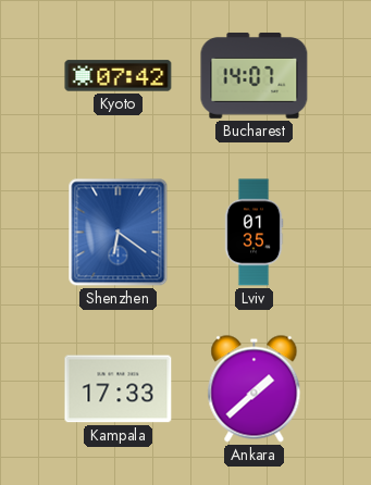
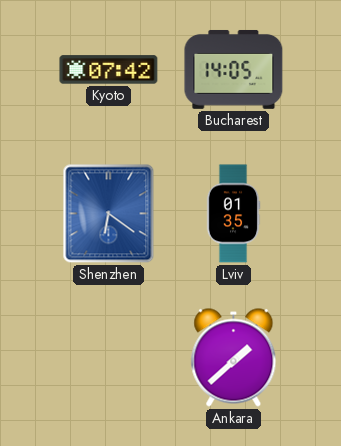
Bucharest: 14:07 -> 14:05
Kampala: 17:33 -> none
